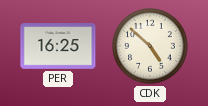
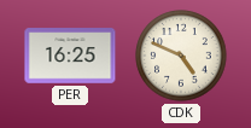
CDK: 4:52 -> 4:49
